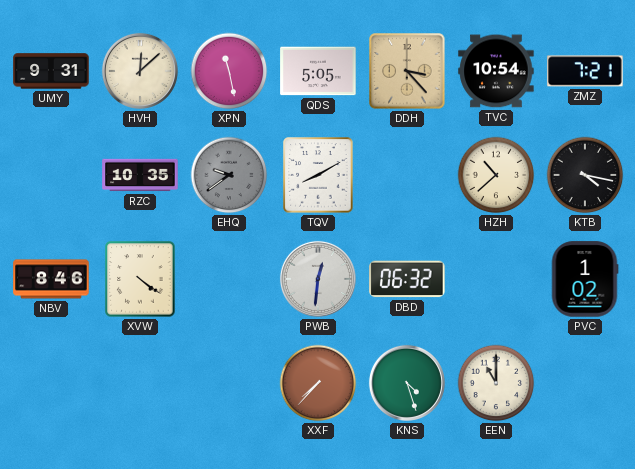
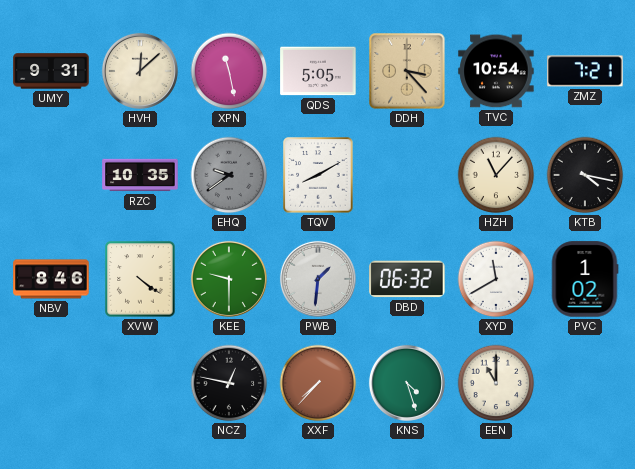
HZH: 10:38 -> 11:07
KEE: none -> 9:30
PWB: 12:31 -> 1:31
XYD: none -> 11:40
NCZ: none -> 12:47
